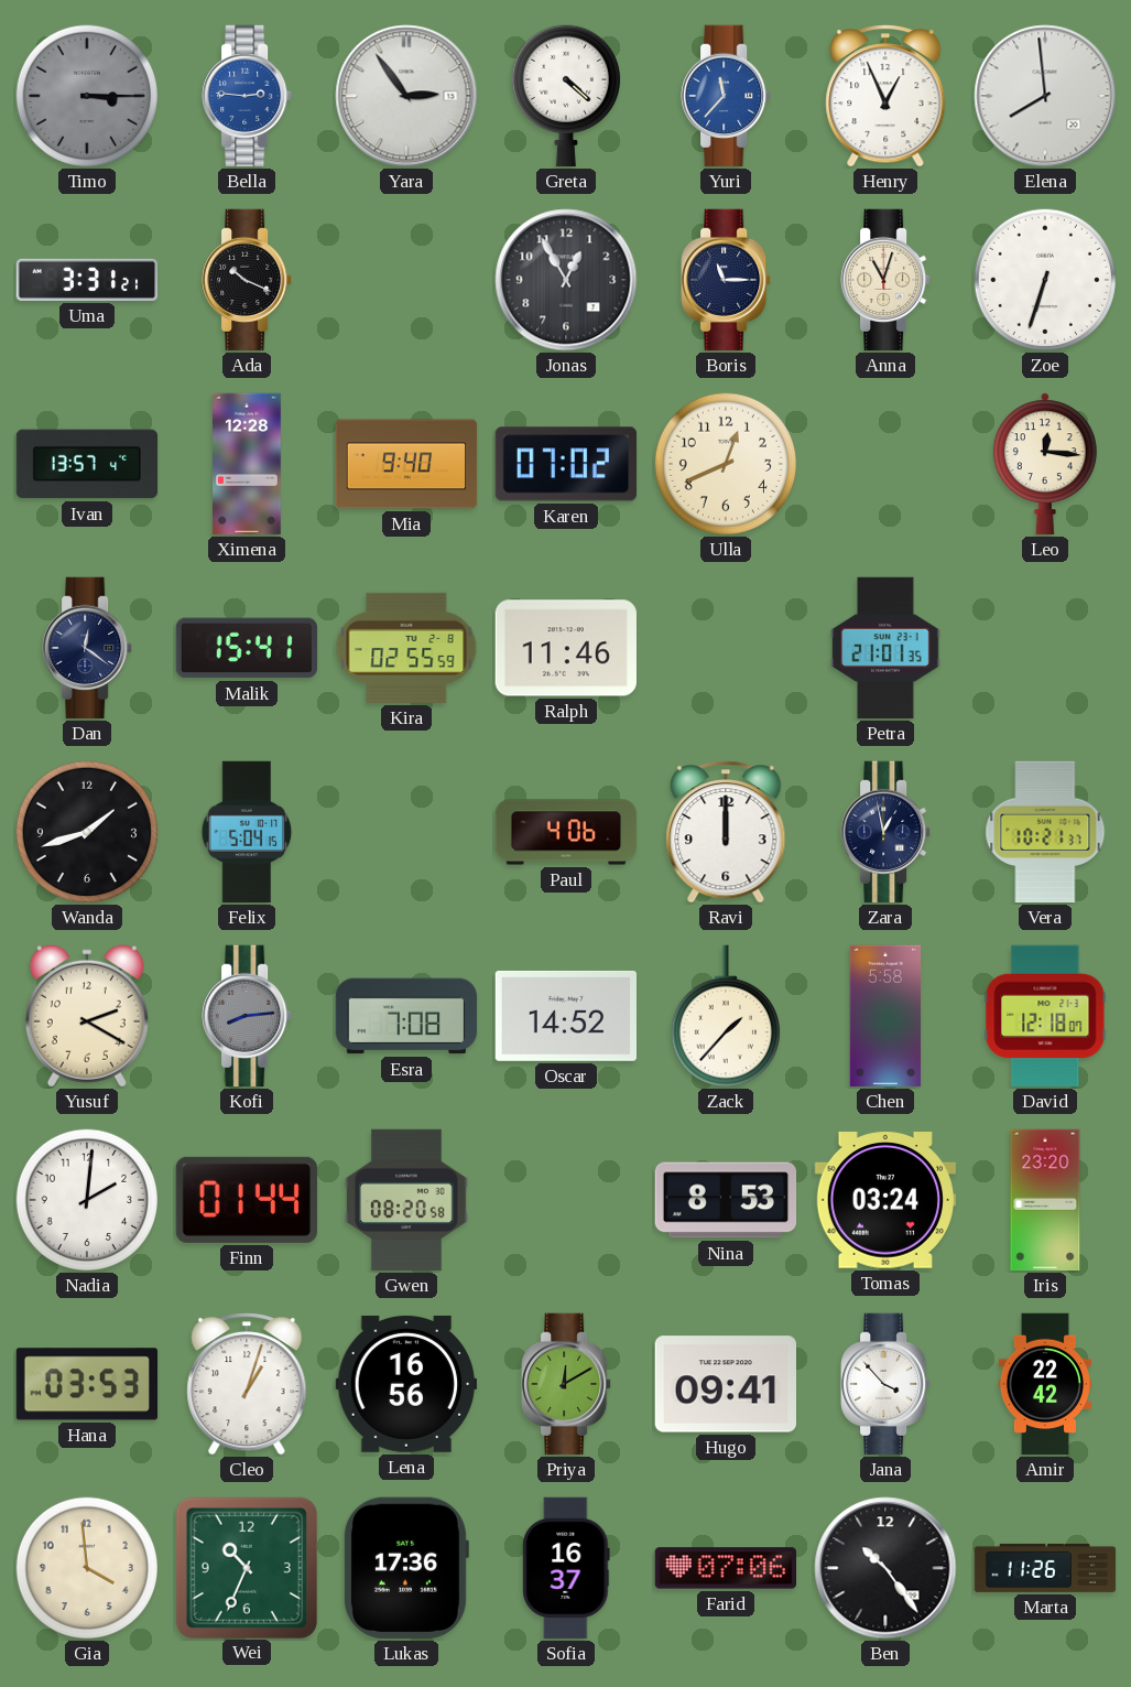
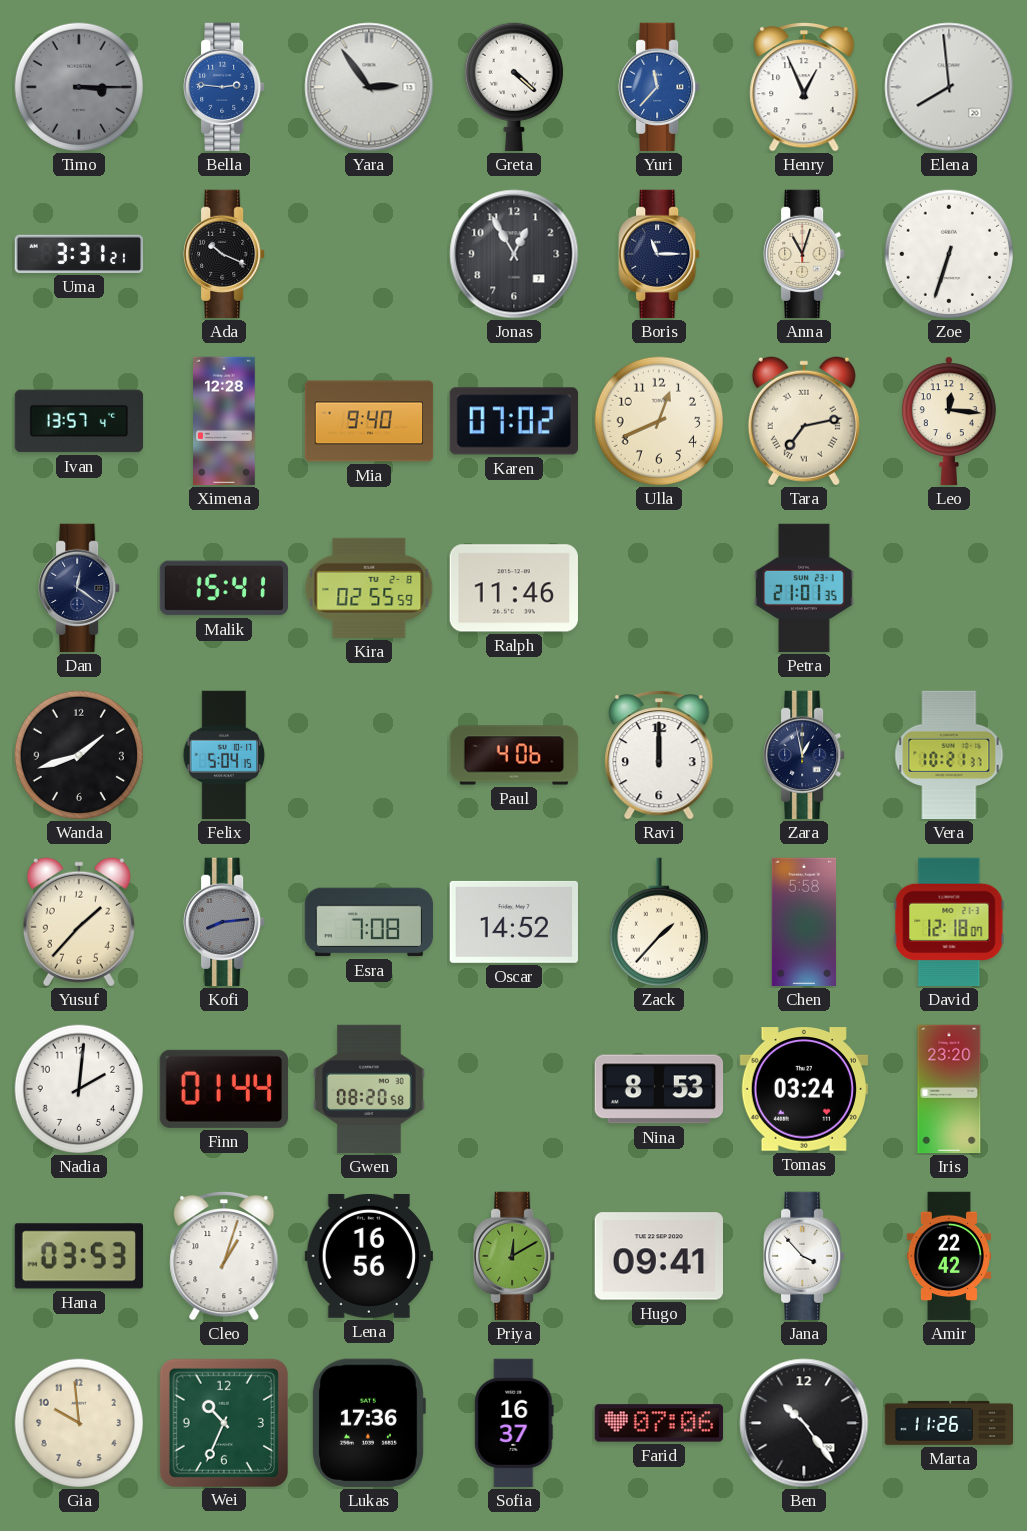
Tara: none -> 7:13
Yusuf: 2:20 -> 1:37
Gia: 3:59 -> 9:59
